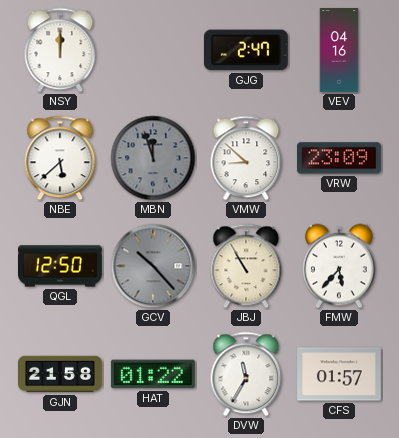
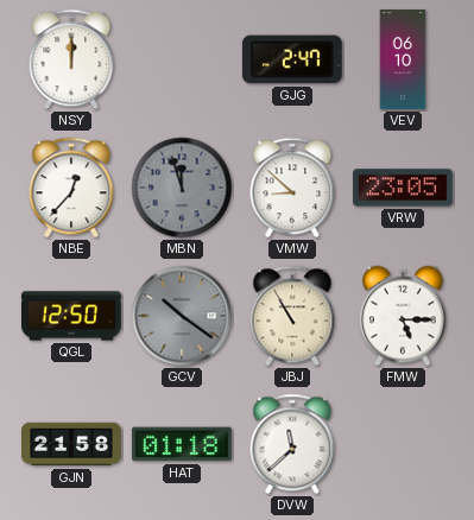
VEV: 04:16 -> 06:10
NBE: 5:38 -> 12:37
VRW: 23:09 -> 23:05
GCV: 10:23 -> 10:21
FMW: 5:37 -> 5:15
HAT: 01:22 -> 01:18
DVW: 11:35 -> 11:38
CFS: 01:57 -> none
